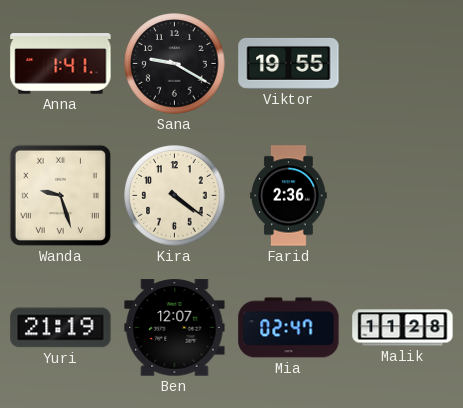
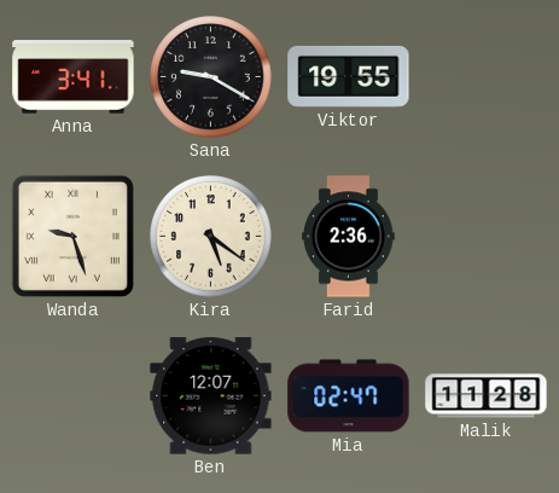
Anna: 1:41 -> 3:41
Kira: 4:21 -> 5:21
Yuri: 21:19 -> none
